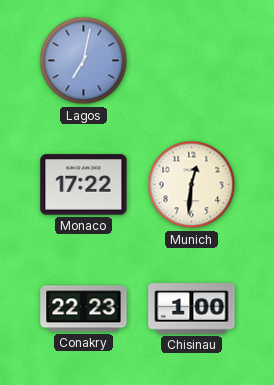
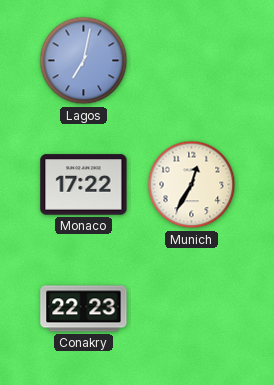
Munich: 12:31 -> 12:35
Chisinau: 1:00 -> none
